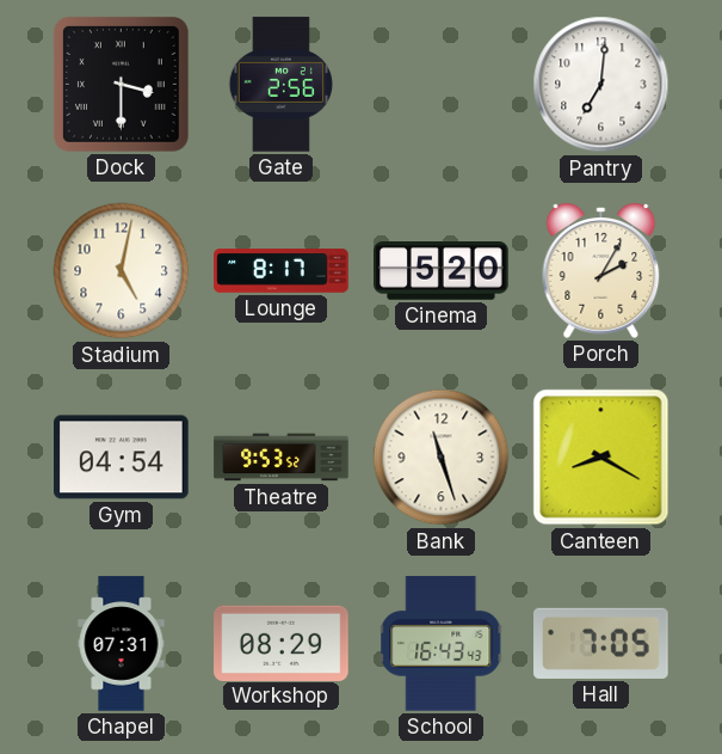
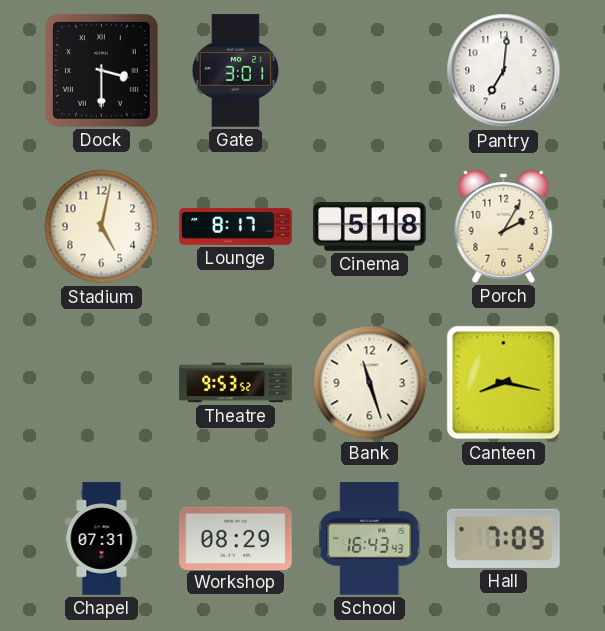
Gate: 2:56 -> 3:01
Cinema: 5:20 -> 5:18
Gym: 04:54 -> none
Canteen: 8:20 -> 8:17
Hall: 7:05 -> 7:09
